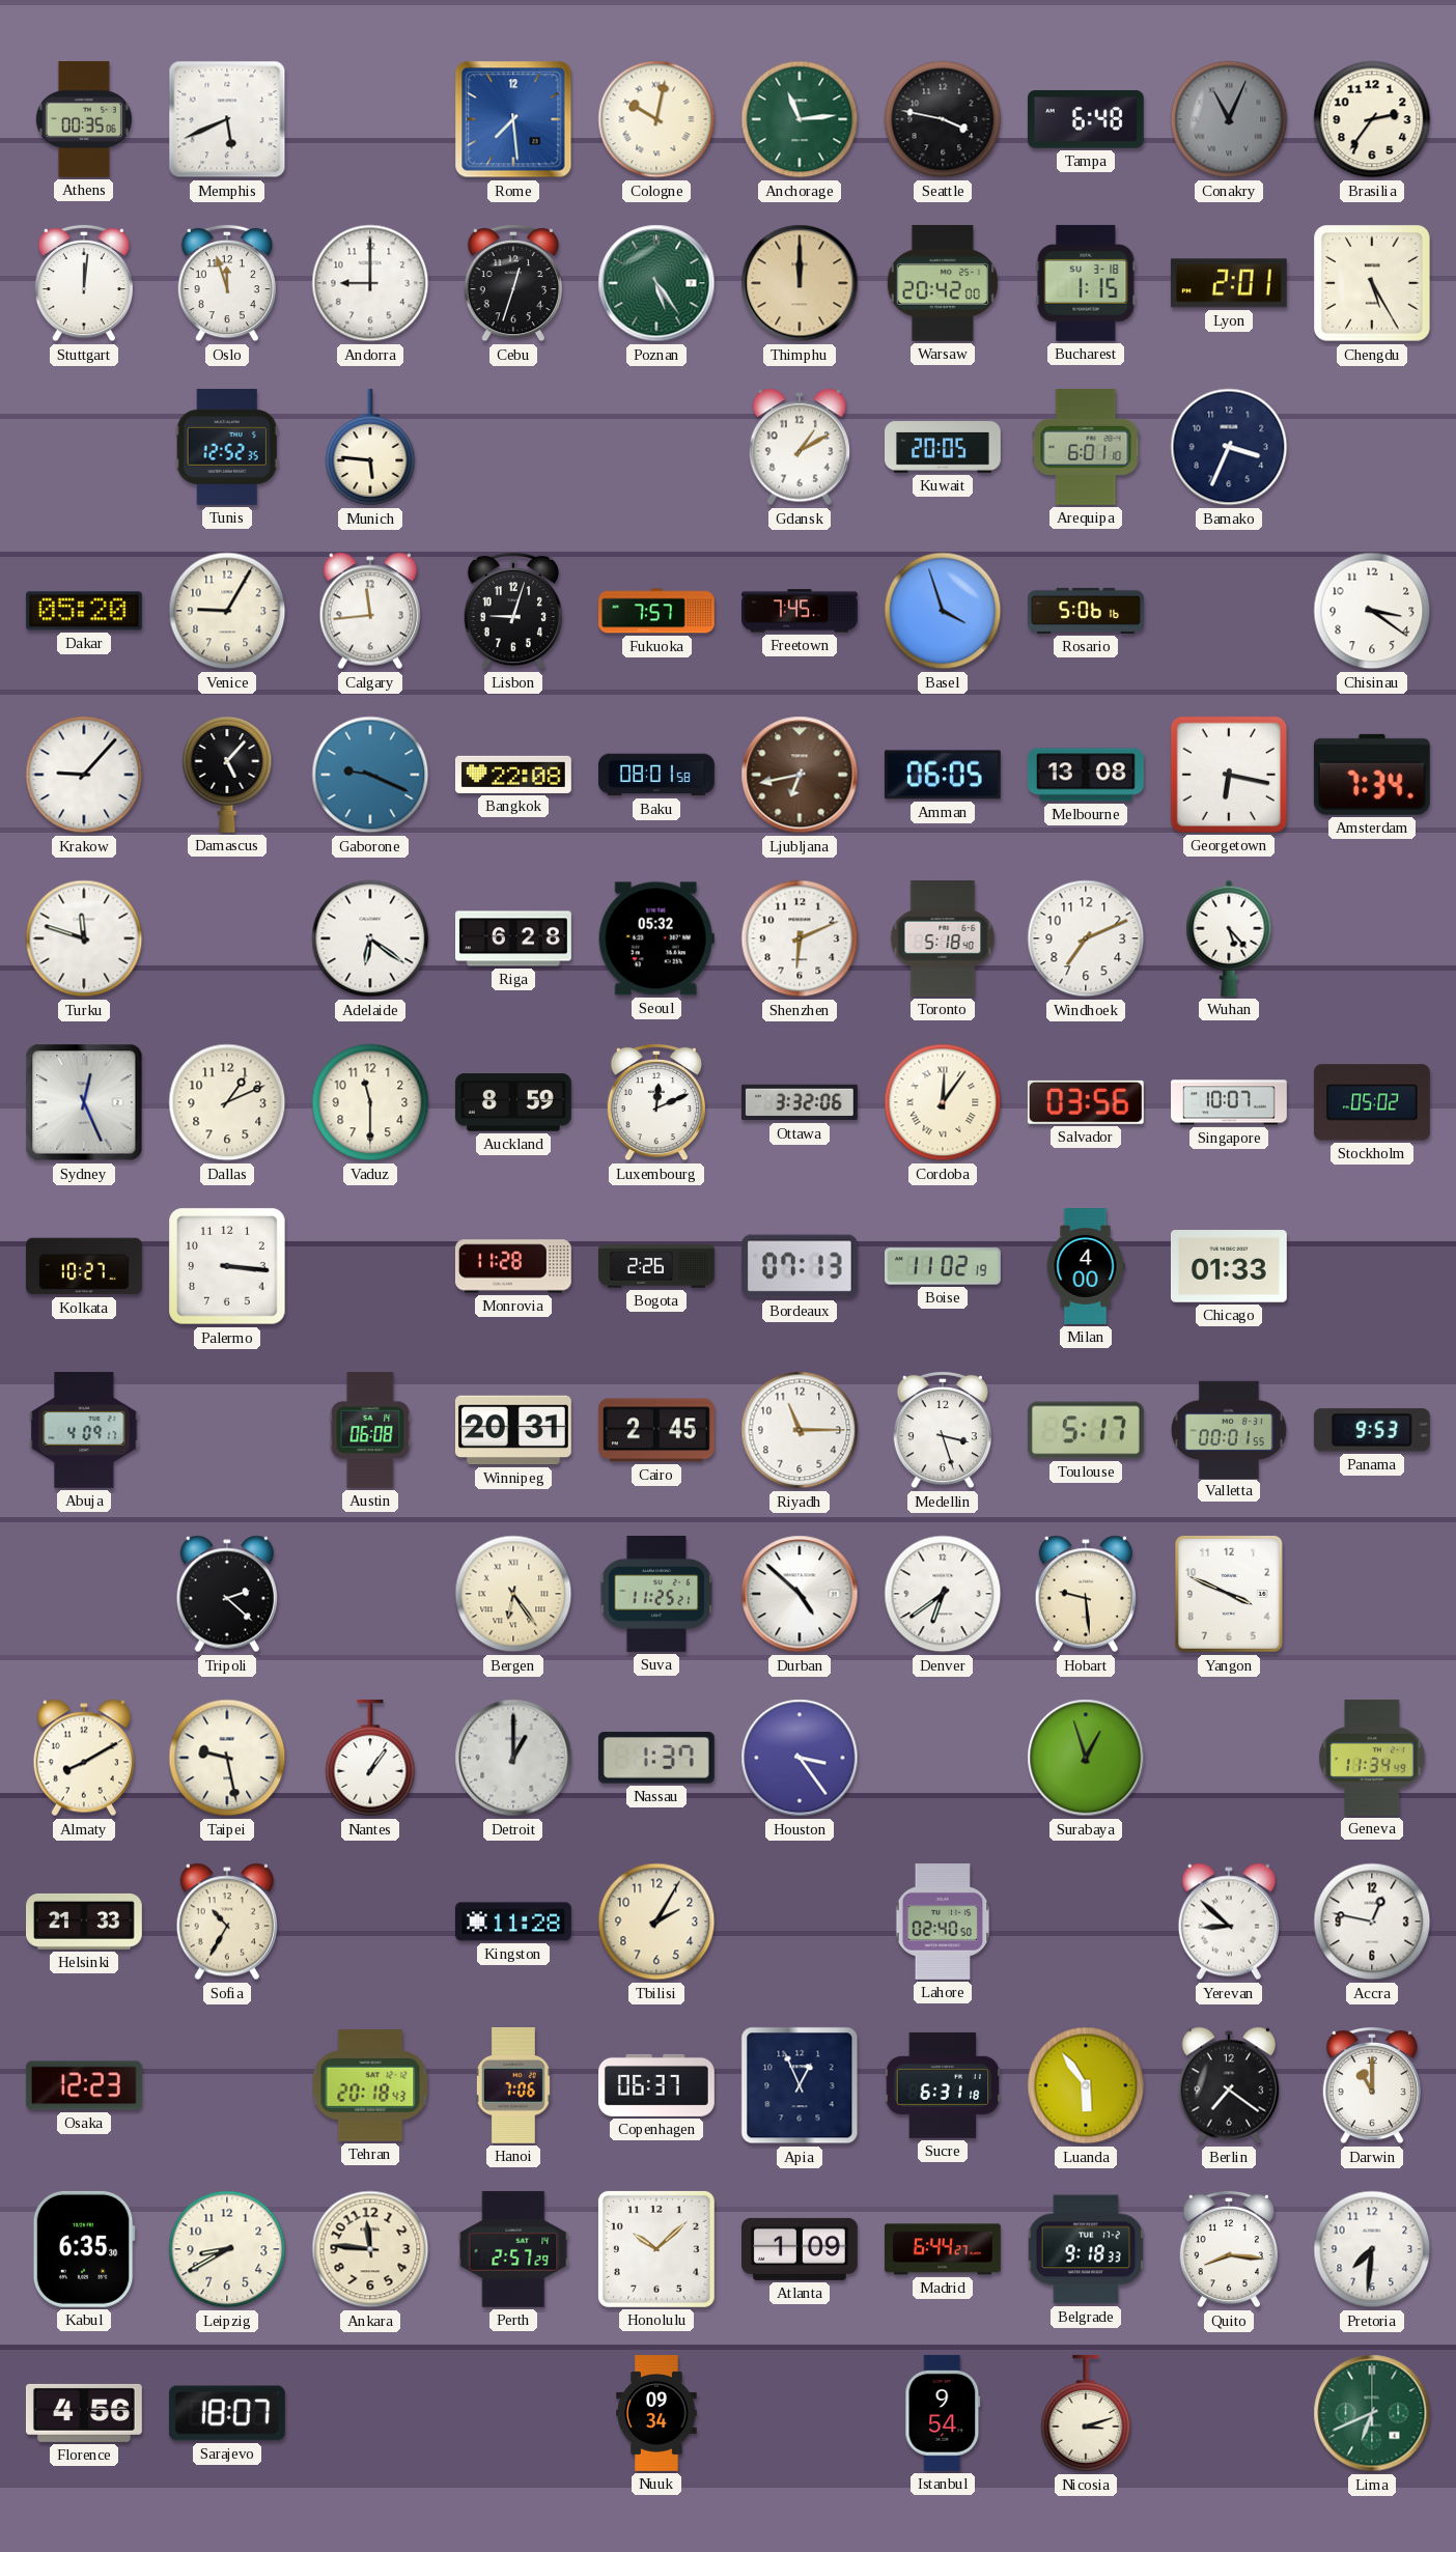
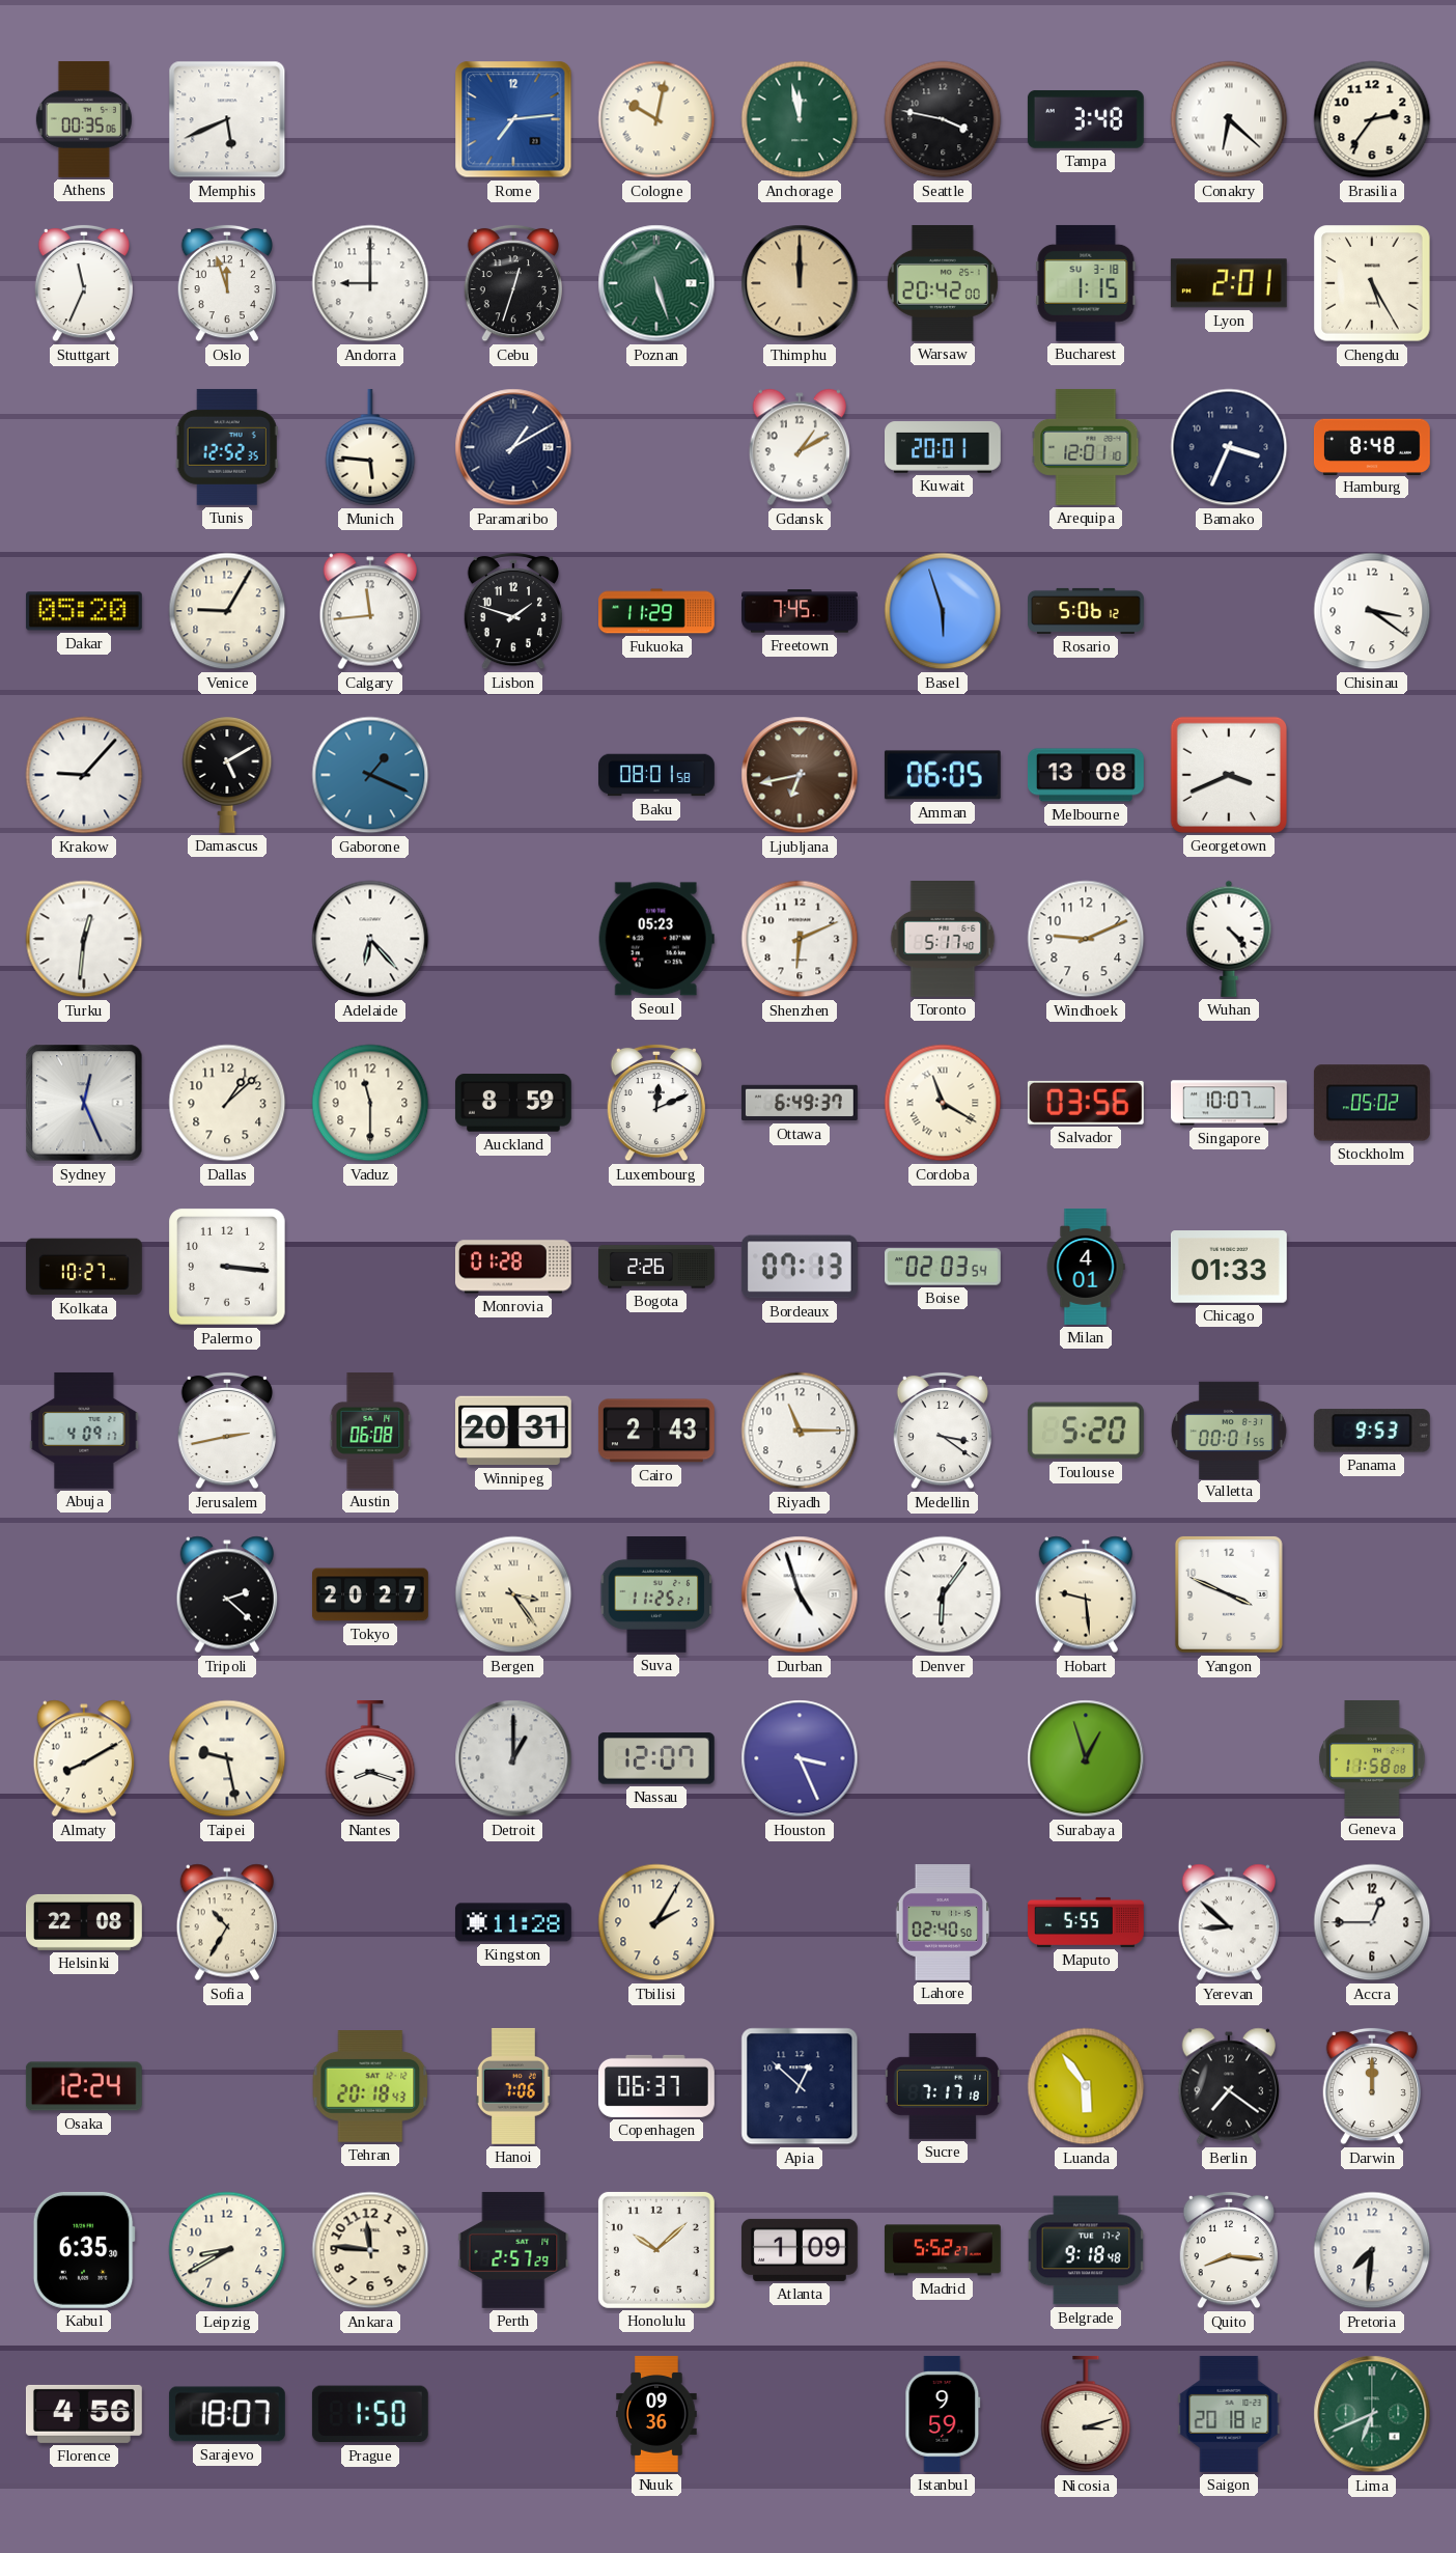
Rome: 7:29 -> 7:14
Anchorage: 11:14 -> 11:58
Tampa: 6:48 -> 3:48
Conakry: 11:04 -> 6:22
Conakry dial: grey -> white
Stuttgart: 12:01 -> 11:34
Poznan: 5:24 -> 5:27
Paramaribo: none -> 1:10
Kuwait: 20:05 -> 20:01
Arequipa: 6:01 -> 12:01
Hamburg: none -> 8:48
Lisbon: 9:03 -> 1:48
Fukuoka: 7:57 -> 11:29
Basel: 3:57 -> 5:57
Rosario: 5:06:16 -> 5:06:12
Damascus: 5:07 -> 5:10
Gaborone: 9:19 -> 1:19
Bangkok: 22:08 -> none
Georgetown: 6:17 -> 3:41
Amsterdam: 7:34 -> none
Turku: 11:48 -> 12:31
Adelaide: 6:21 -> 6:23
Riga: 6:28 -> none
Seoul: 05:32 -> 05:23
Toronto: 5:18 -> 5:17
Windhoek: 7:11 -> 9:11
Wuhan: 5:23 -> 4:23
Dallas: 1:11 -> 1:08
Ottawa: 3:32 -> 6:49
Cordoba: 12:06 -> 11:20
Monrovia: 11:28 -> 01:28
Boise: 11:02 -> 02:03
Milan: 4:00 -> 4:01
Jerusalem: none -> 2:43
Cairo: 2:45 -> 2:43
Medellin: 3:27 -> 3:21
Toulouse: 5:17 -> 5:20
Tokyo: none -> 20:27
Bergen: 6:24 -> 3:24
Durban: 4:52 -> 4:57
Denver: 6:39 -> 6:06
Nantes: 1:06 -> 8:18
Nassau: 1:37 -> 12:07
Houston: 3:24 -> 3:26
Geneva: 11:34 -> 11:58
Helsinki: 21:33 -> 22:08
Maputo: none -> 5:55
Accra: 12:47 -> 12:45
Osaka: 12:23 -> 12:24
Apia: 12:56 -> 12:52
Sucre: 6:31 -> 7:17
Darwin: 11:00 -> 12:00
Madrid: 6:44 -> 5:52
Belgrade: 9:18:33 -> 9:18:48
Prague: none -> 1:50
Nuuk: 09:34 -> 09:36
Istanbul: 9:54 -> 9:59
Saigon: none -> 20:18
